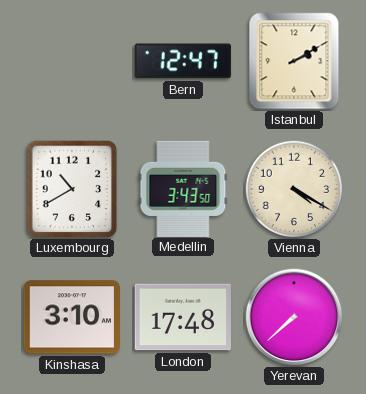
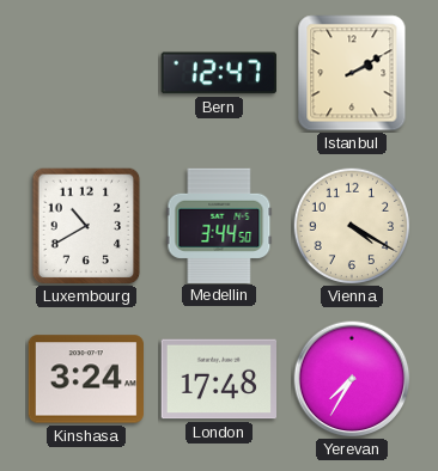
Medellin: 3:43 -> 3:44
Kinshasa: 3:10 -> 3:24
Yerevan: 7:38 -> 7:35
